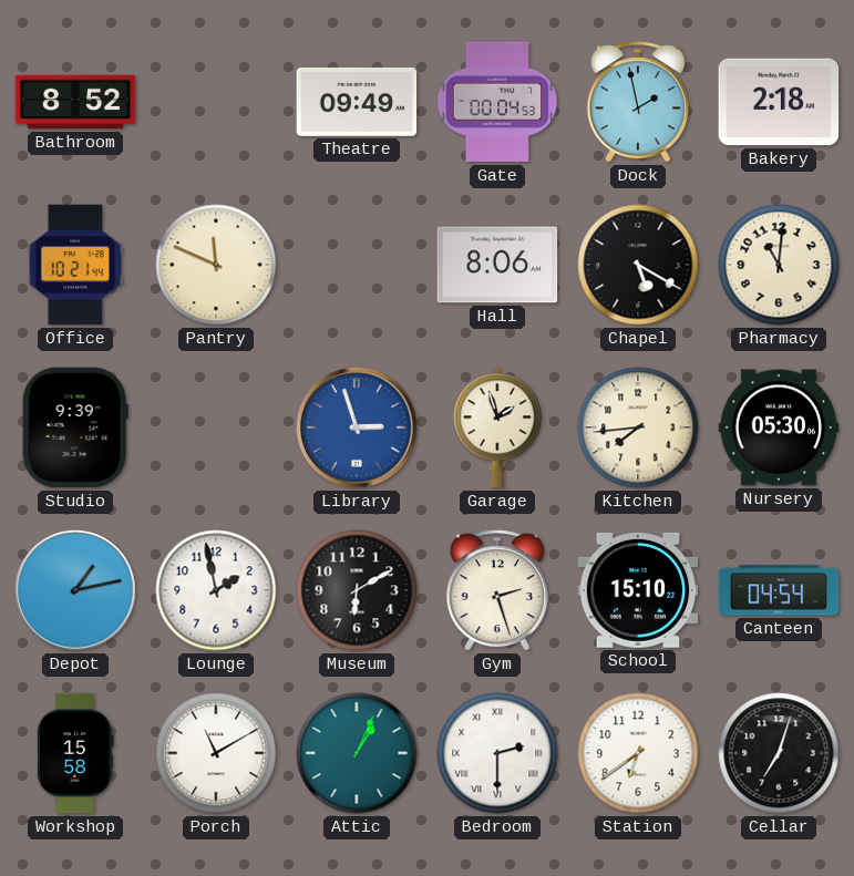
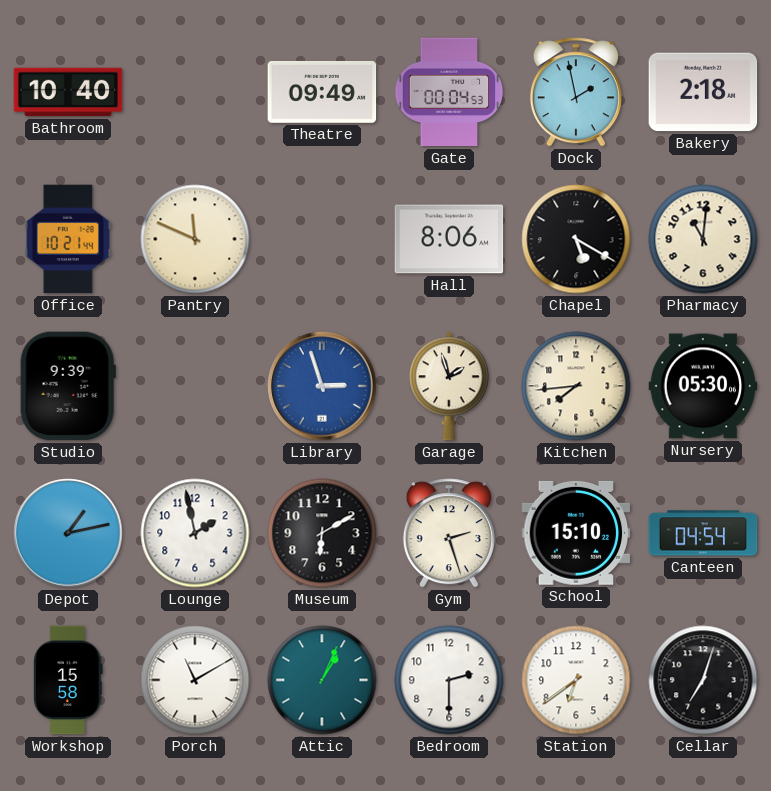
Bathroom: 8:52 -> 10:40
Bedroom numerals: Roman -> Arabic
